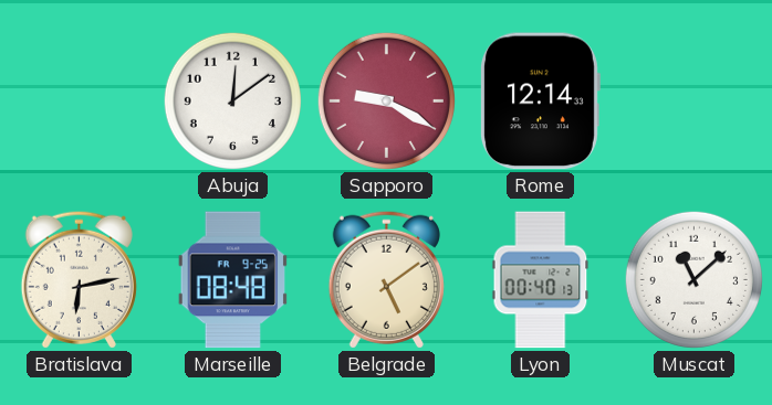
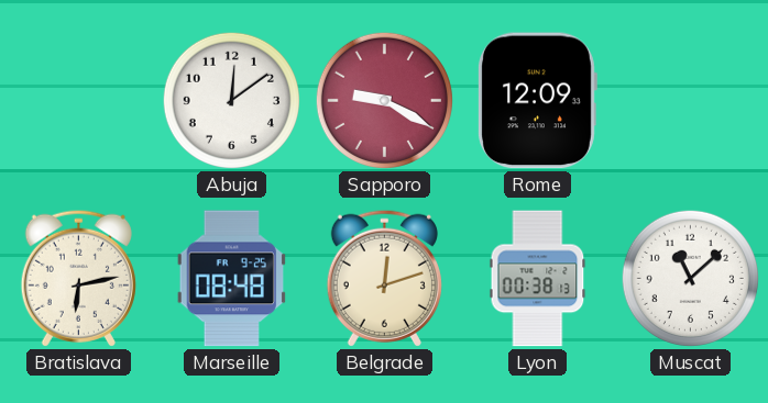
Rome: 12:14 -> 12:09
Belgrade: 5:09 -> 12:12
Lyon: 00:40 -> 00:38
